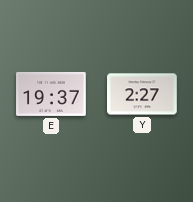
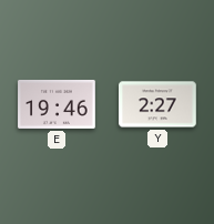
E: 19:37 -> 19:46
